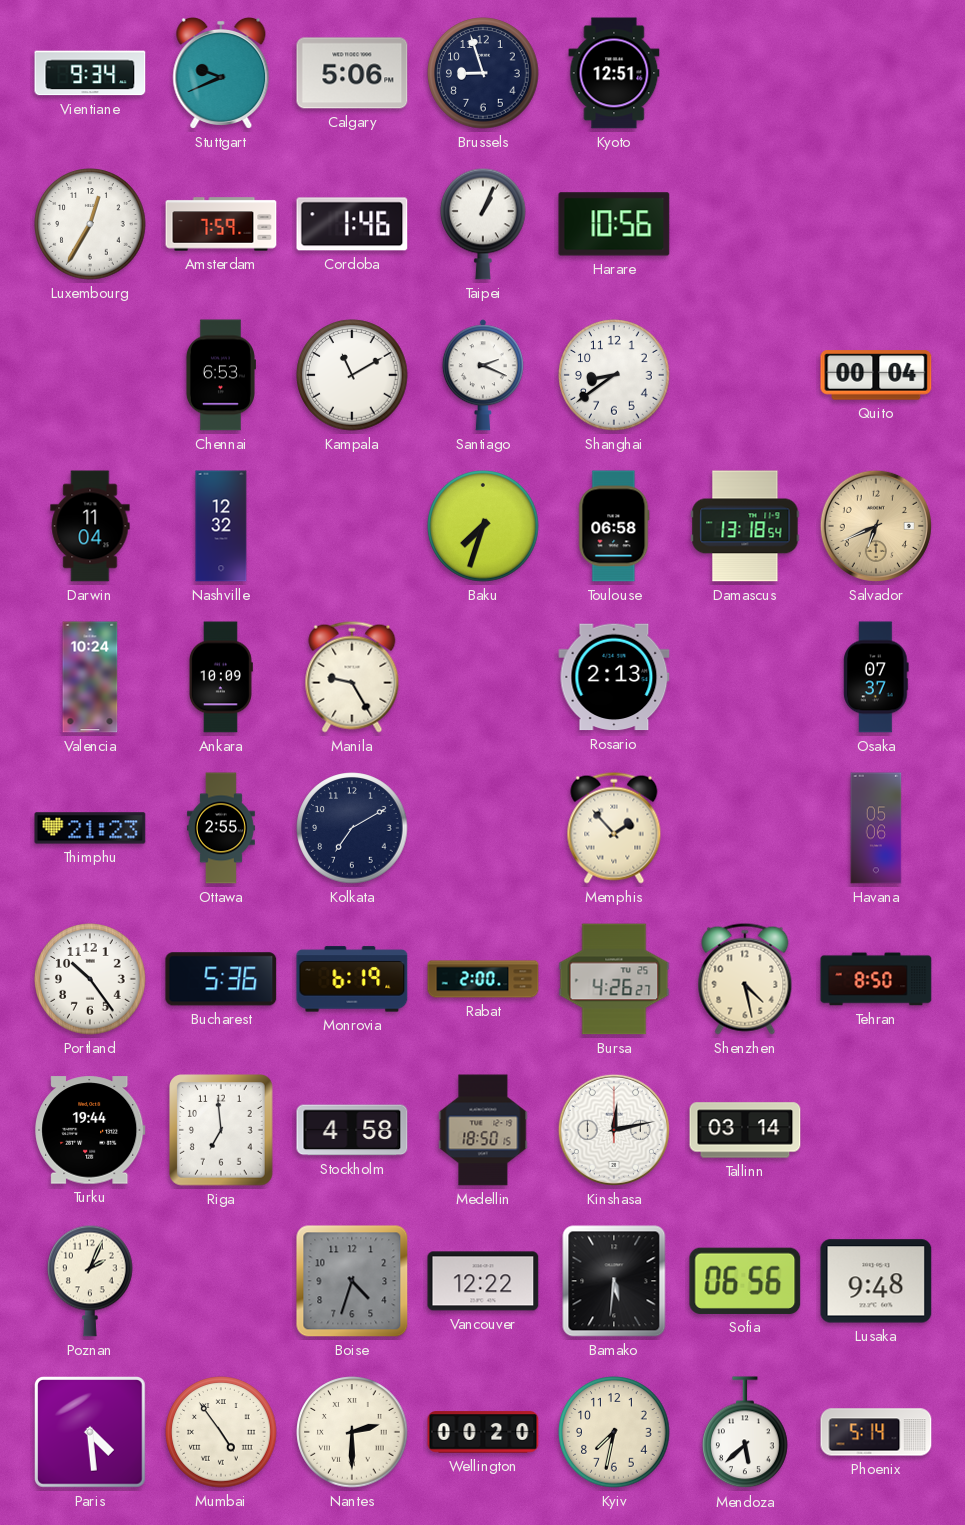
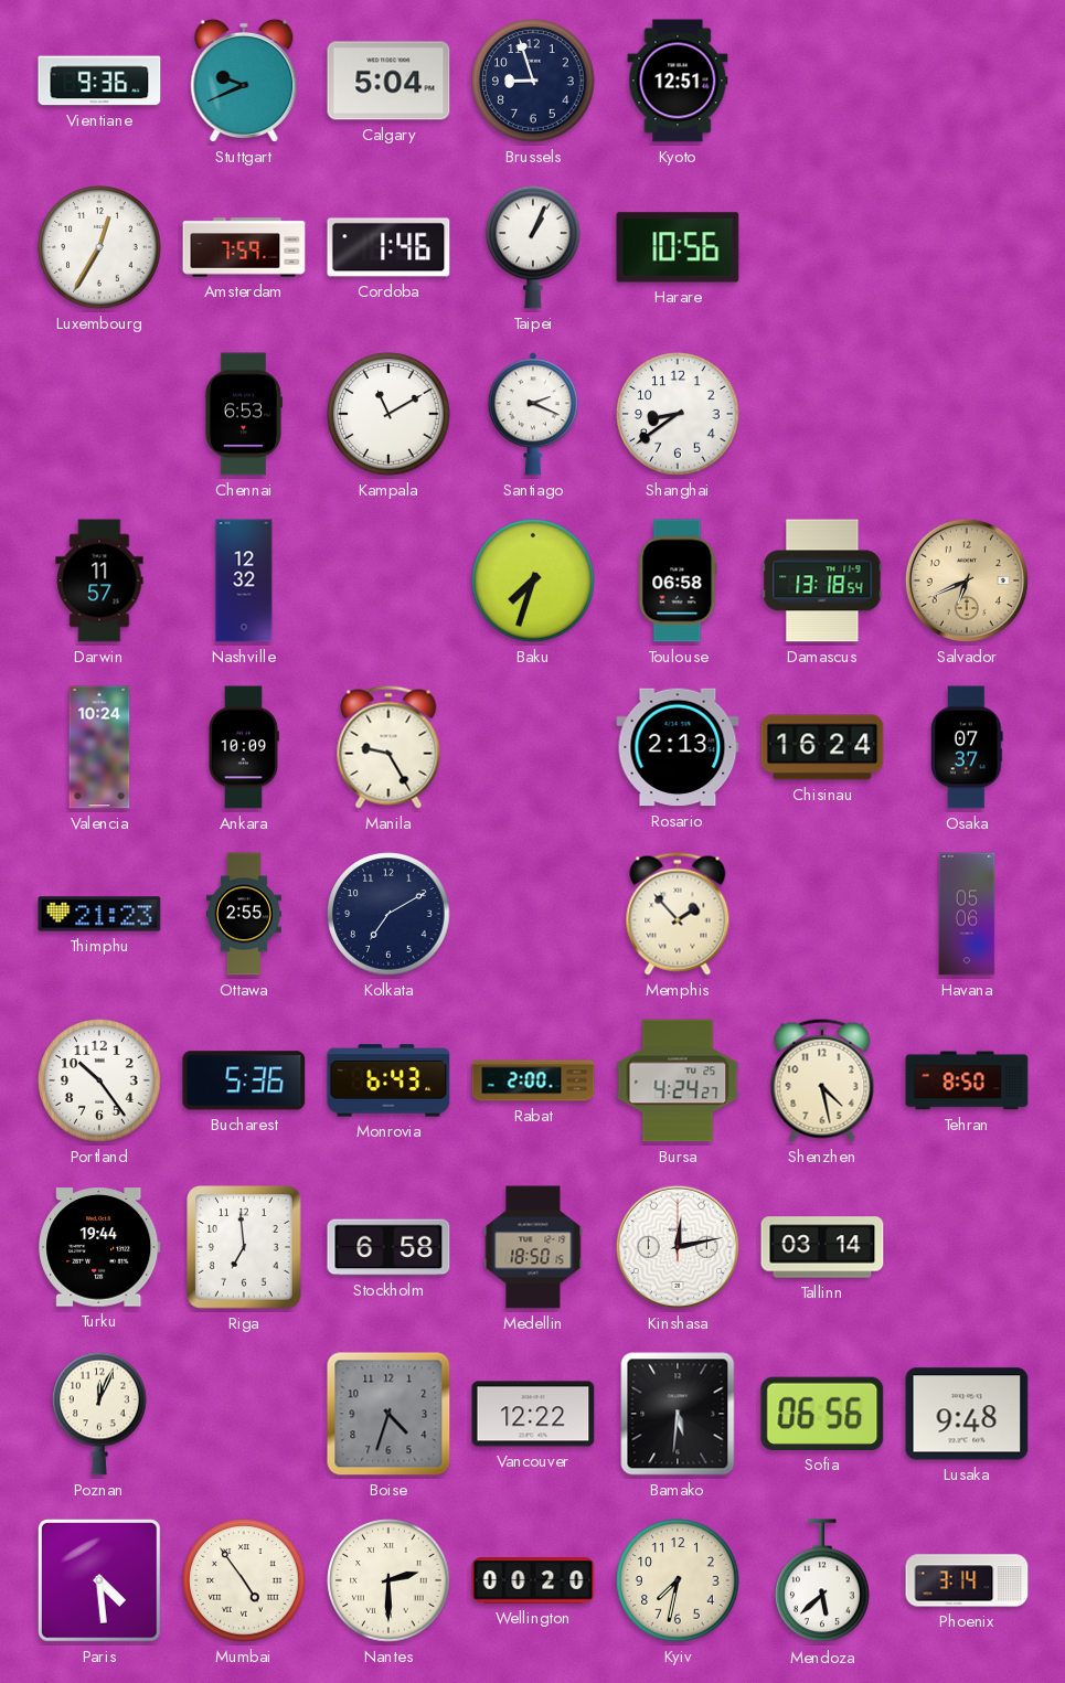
Vientiane: 9:34 -> 9:36
Calgary: 5:06 -> 5:04
Quito: 00:04 -> none
Darwin: 11:04 -> 11:57
Chisinau: none -> 16:24
Monrovia: 6:19 -> 6:43
Bursa: 4:26 -> 4:24
Stockholm: 4:58 -> 6:58
Poznan: 2:04 -> 12:04
Phoenix: 5:14 -> 3:14
